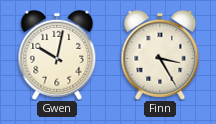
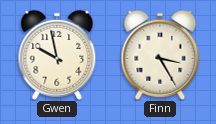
Gwen: 10:02 -> 9:58
